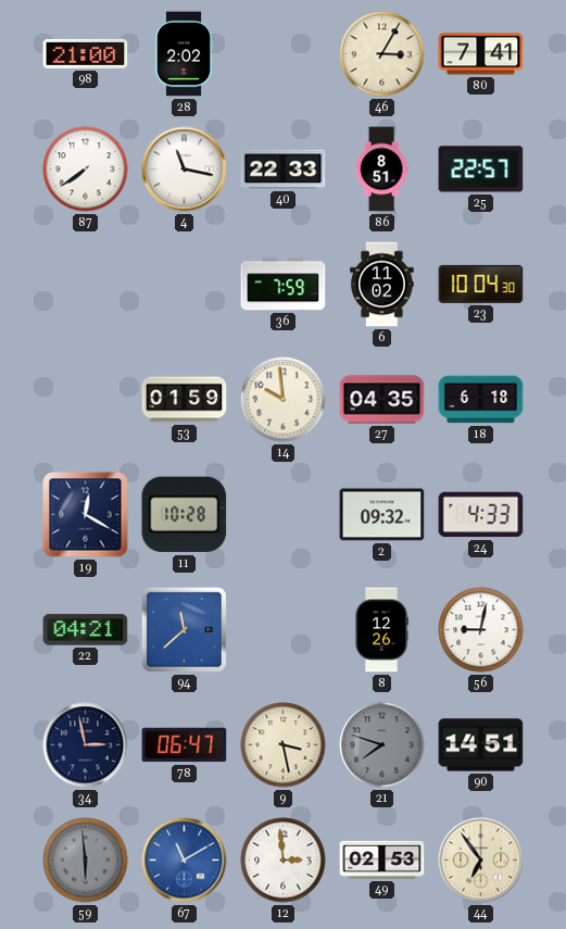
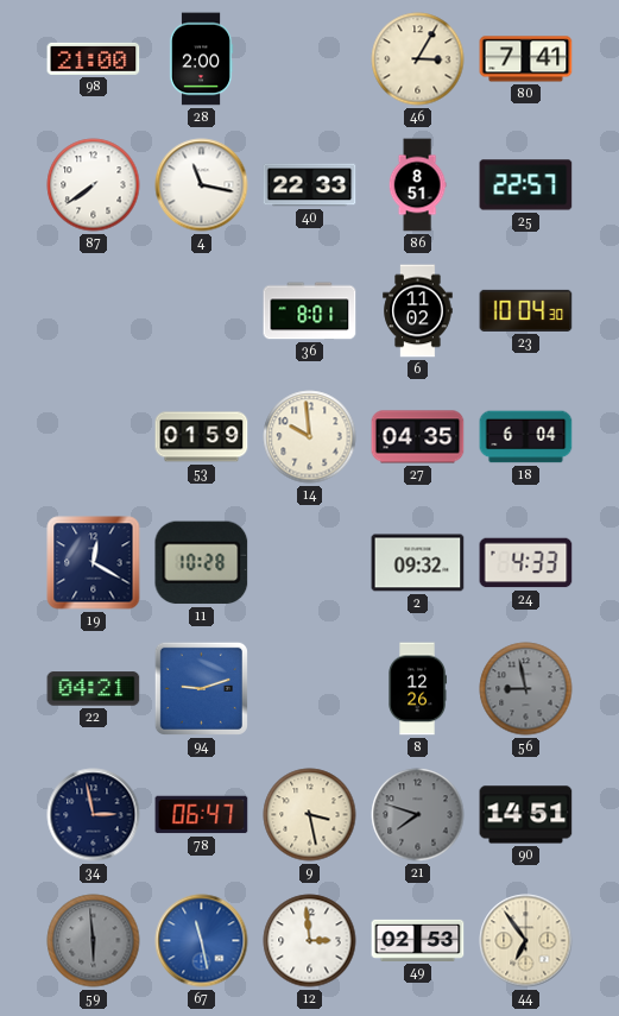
28: 2:02 -> 2:00
36: 7:59 -> 8:01
18: 6:18 -> 6:04
94: 11:38 -> 9:12
56: 9:02 -> 8:58
56 dial: white -> grey
67: 11:10 -> 11:28
